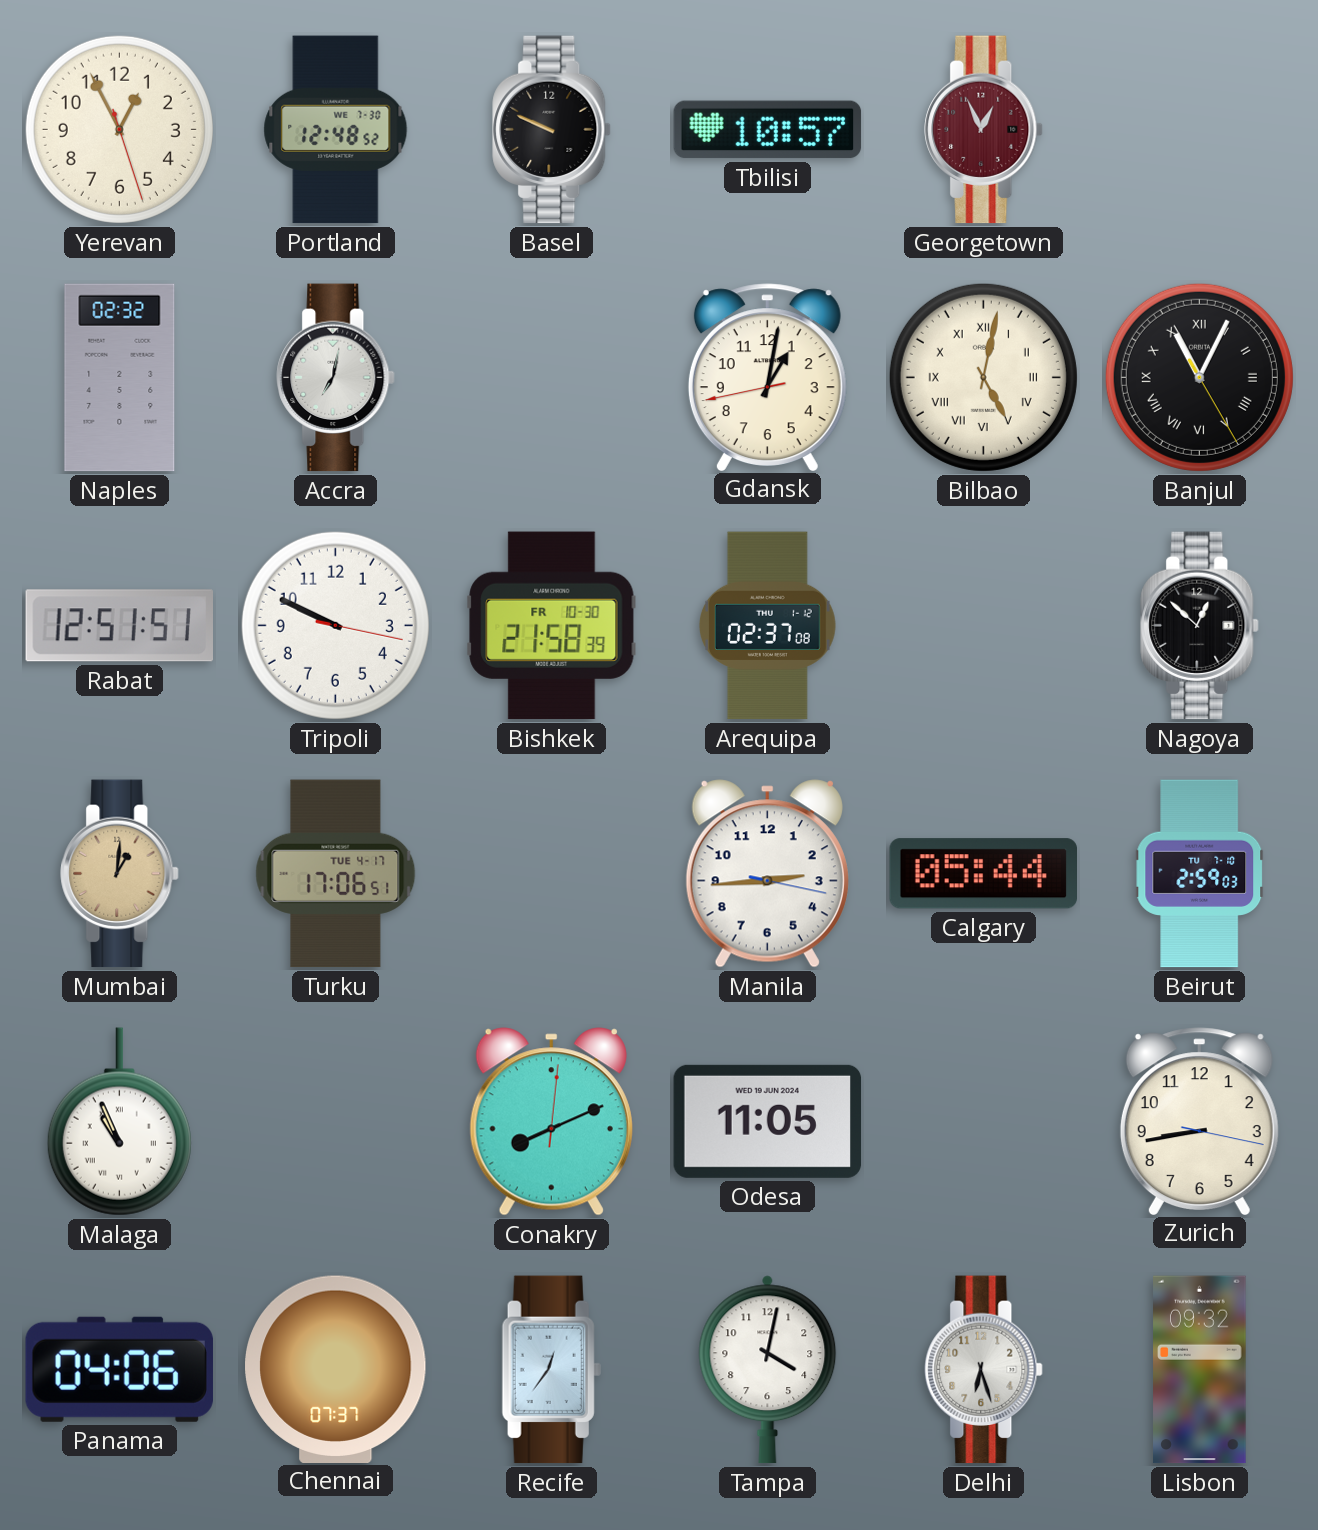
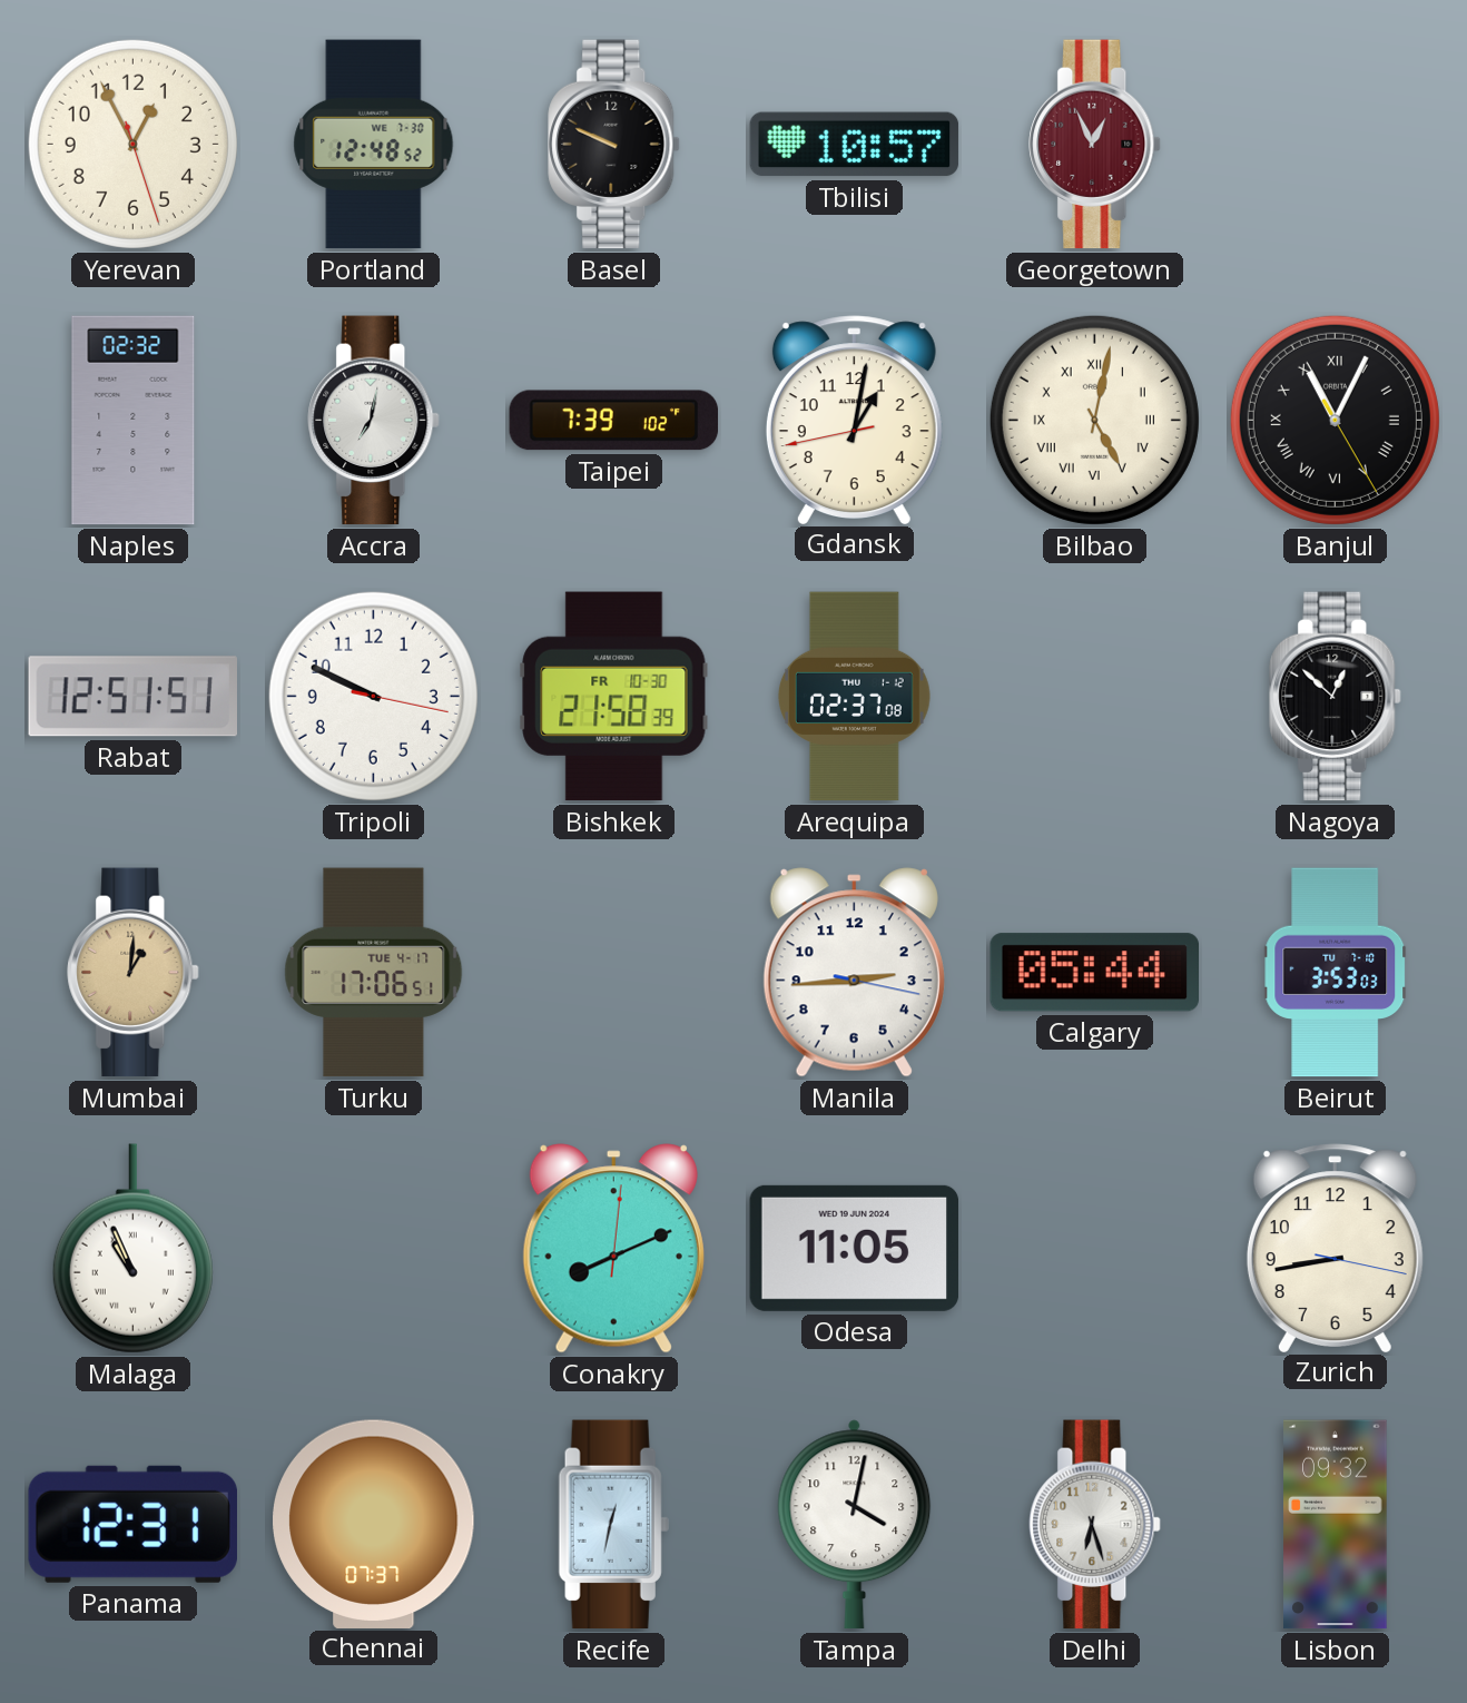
Taipei: none -> 7:39
Beirut: 2:59 -> 3:53
Panama: 04:06 -> 12:31
Recife: 12:36 -> 12:32
